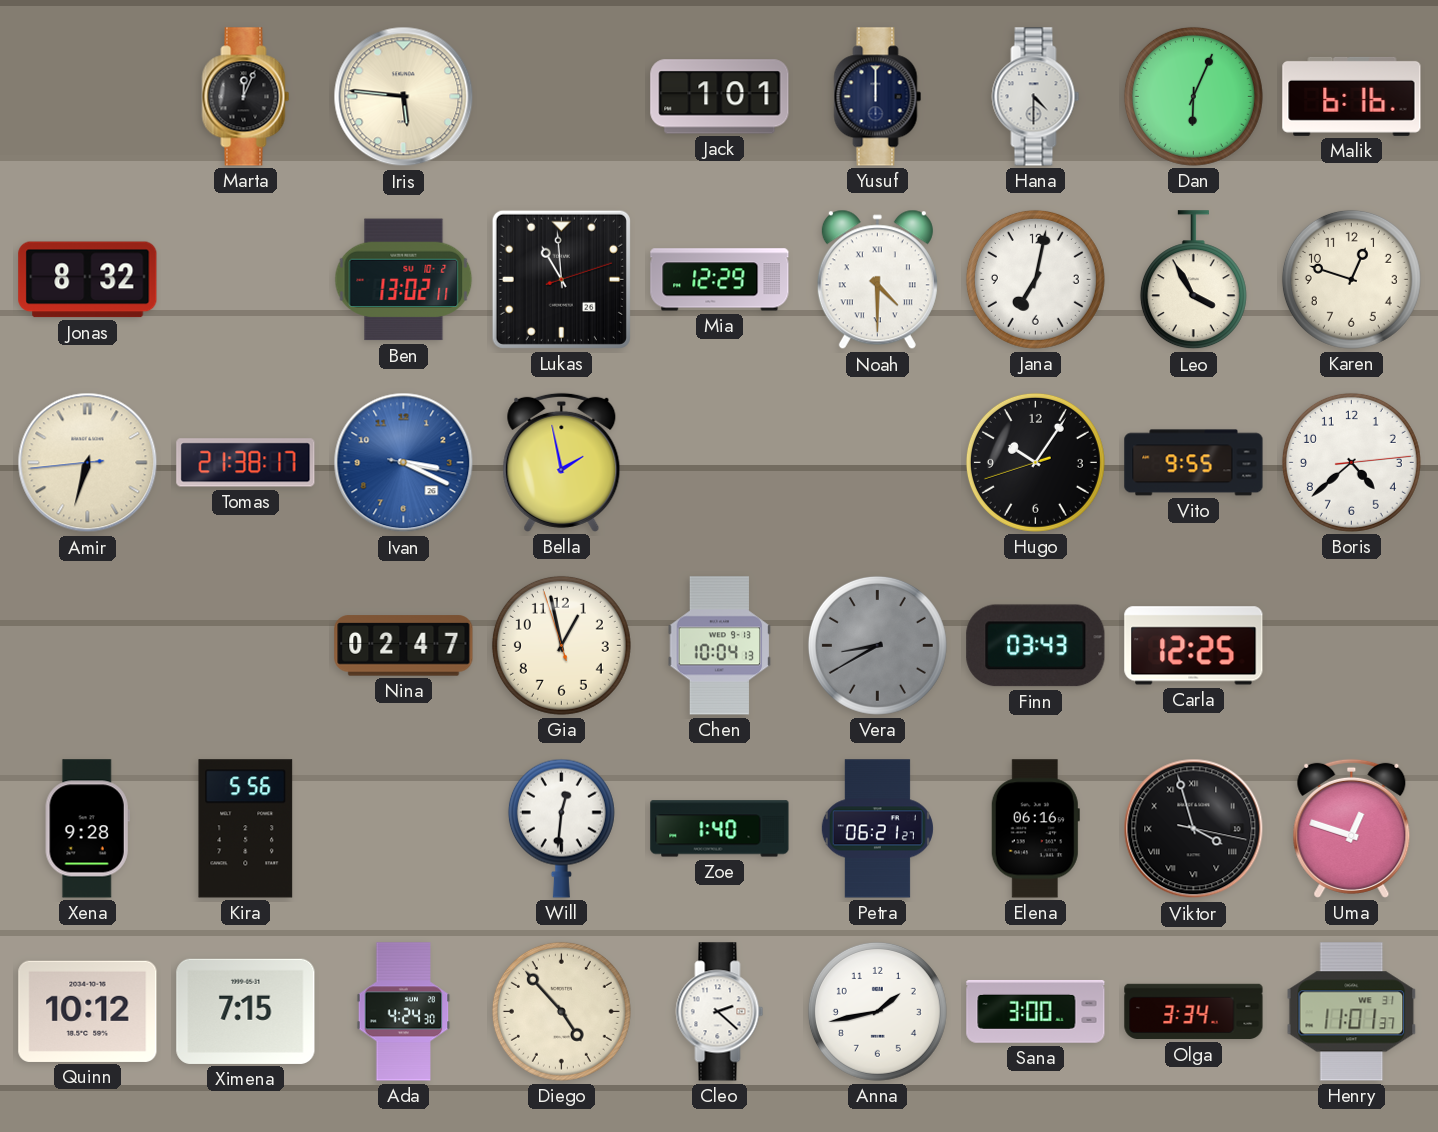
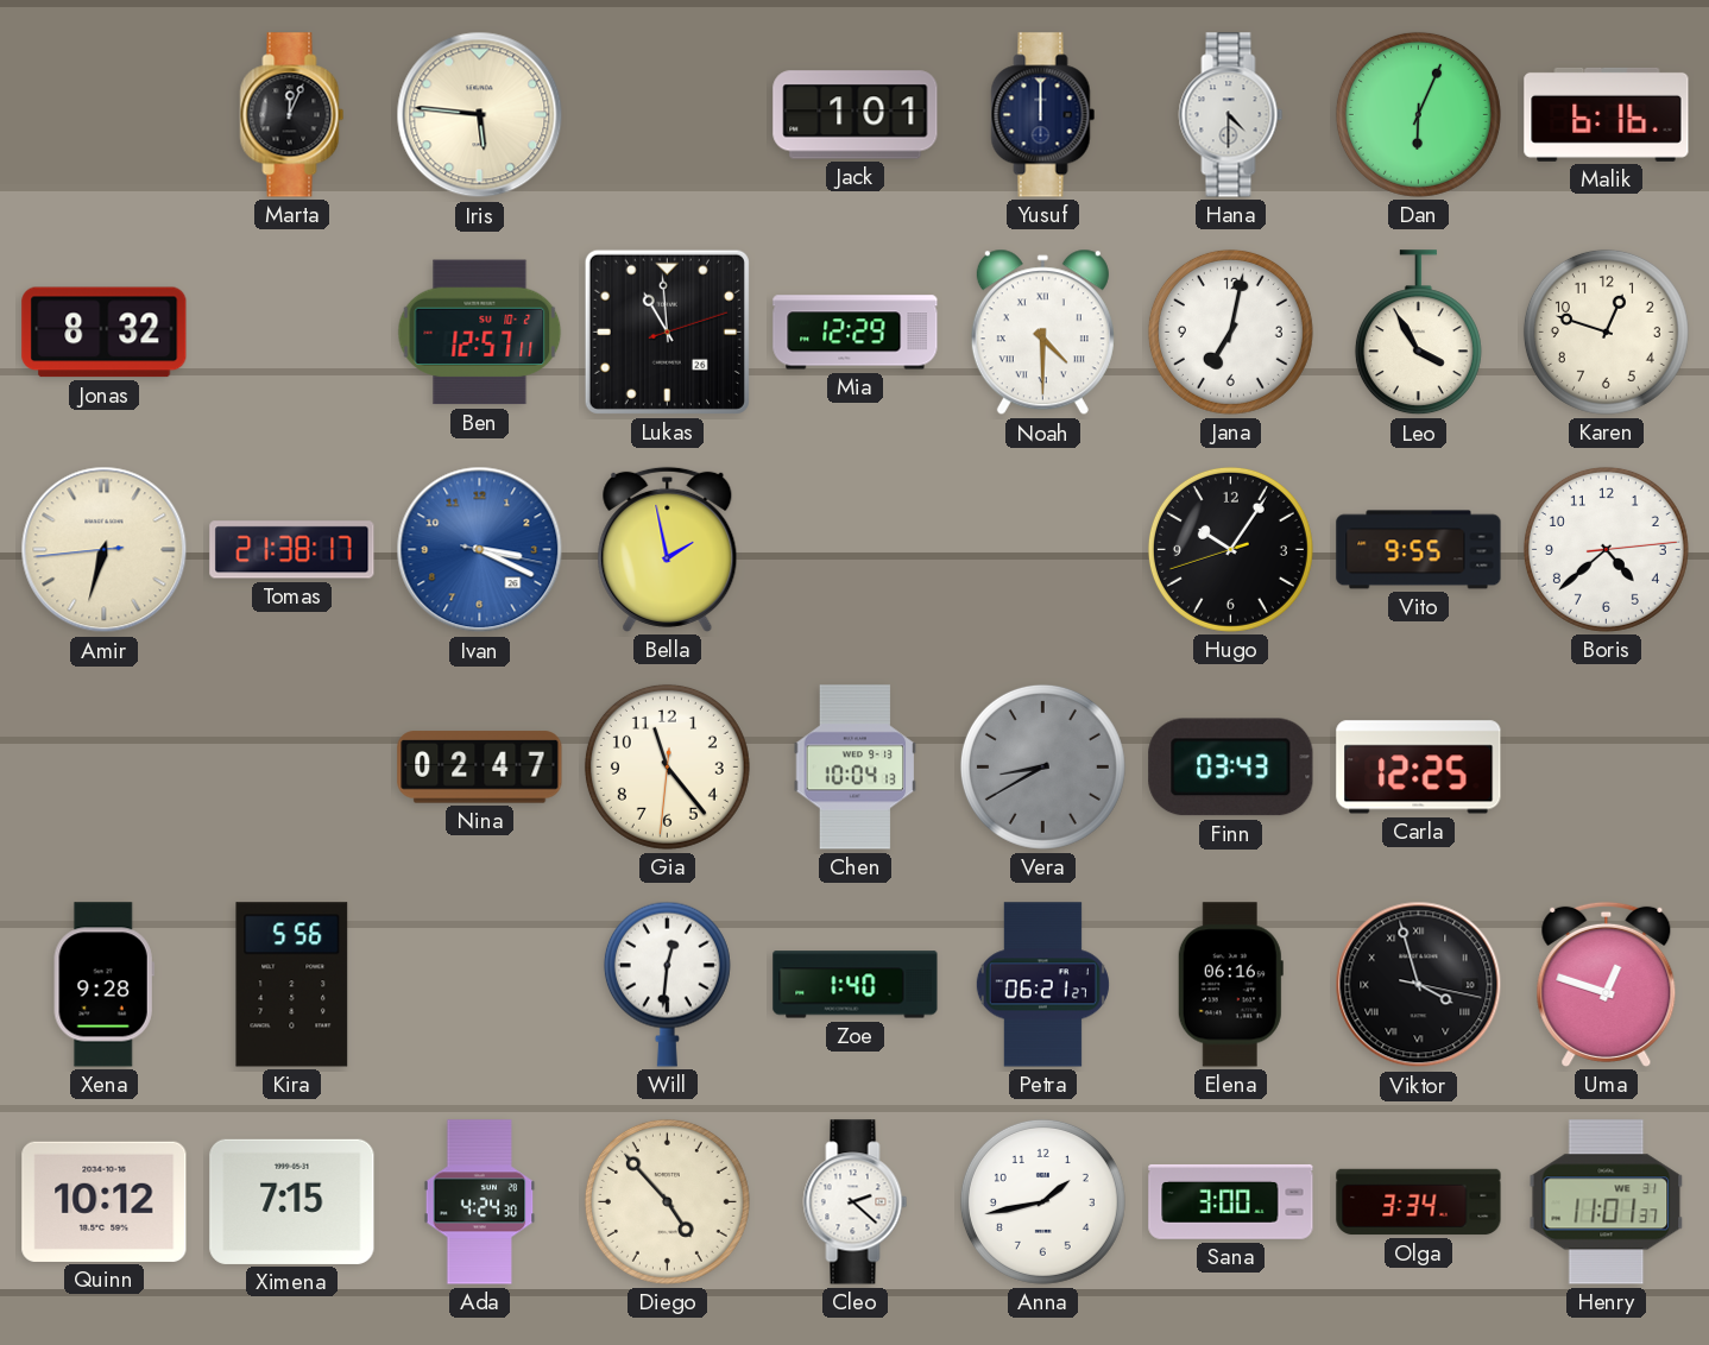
Ben: 13:02 -> 12:57
Gia: 12:57 -> 11:23
